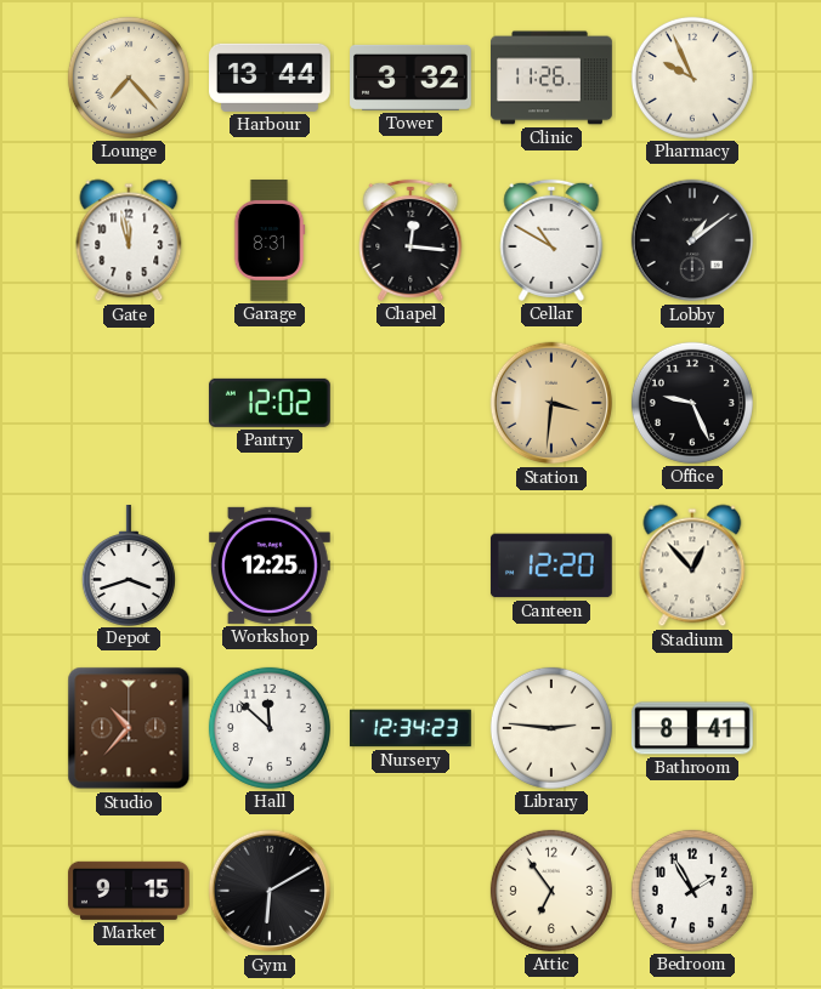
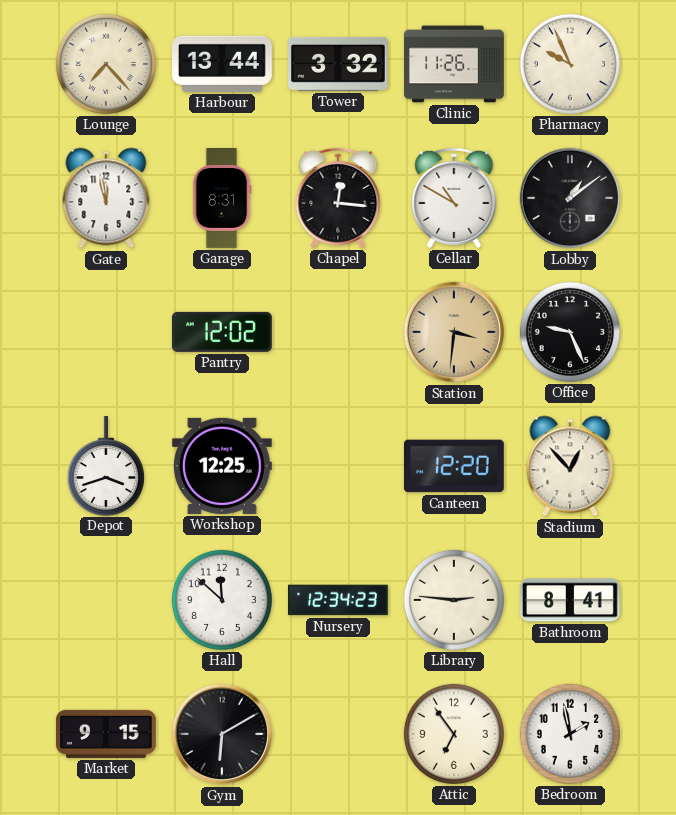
Studio: 10:37 -> none
Bedroom: 1:55 -> 1:58
